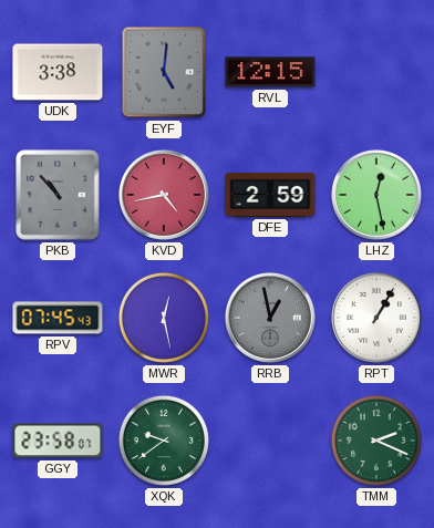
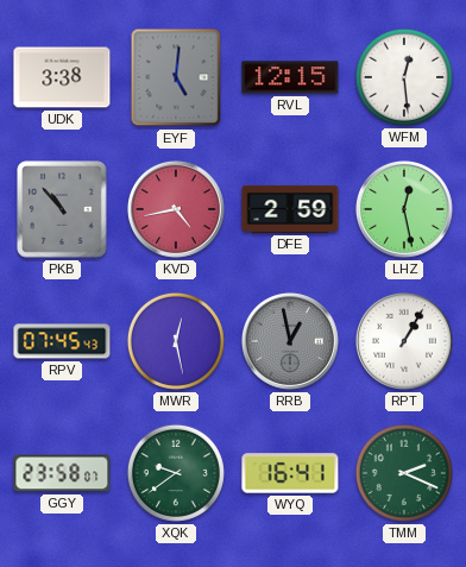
WFM: none -> 12:29
WYQ: none -> 16:41
